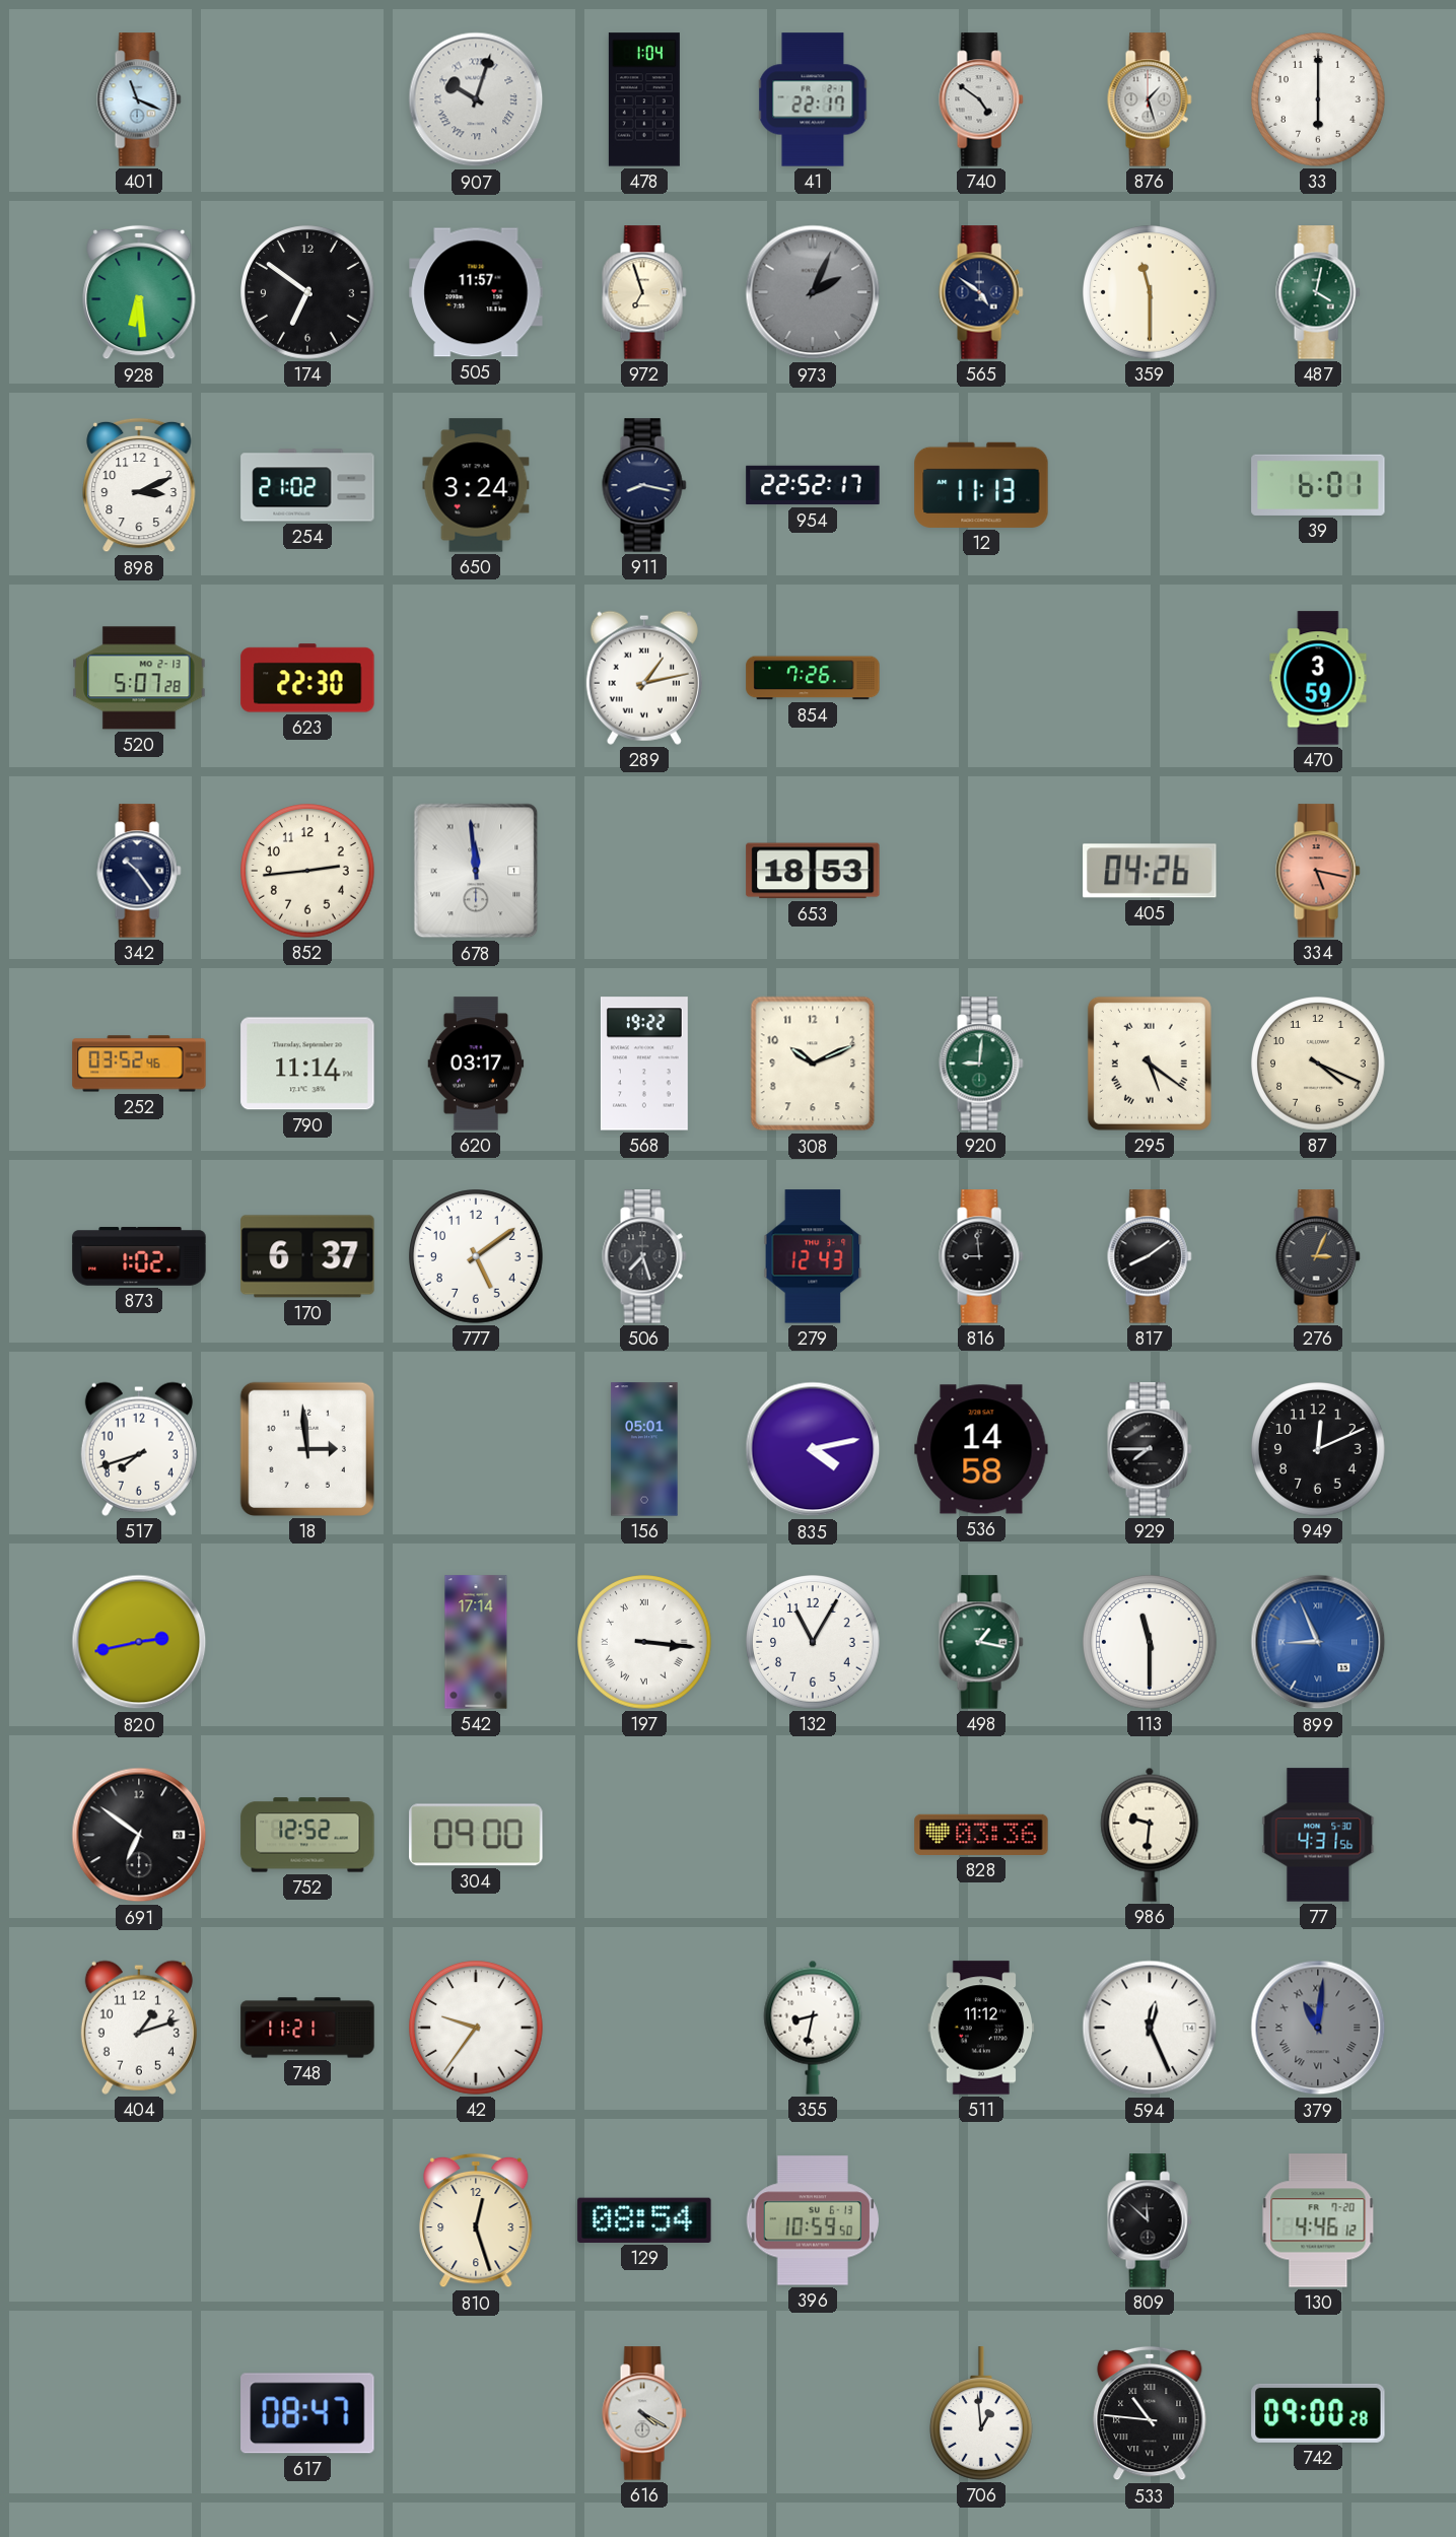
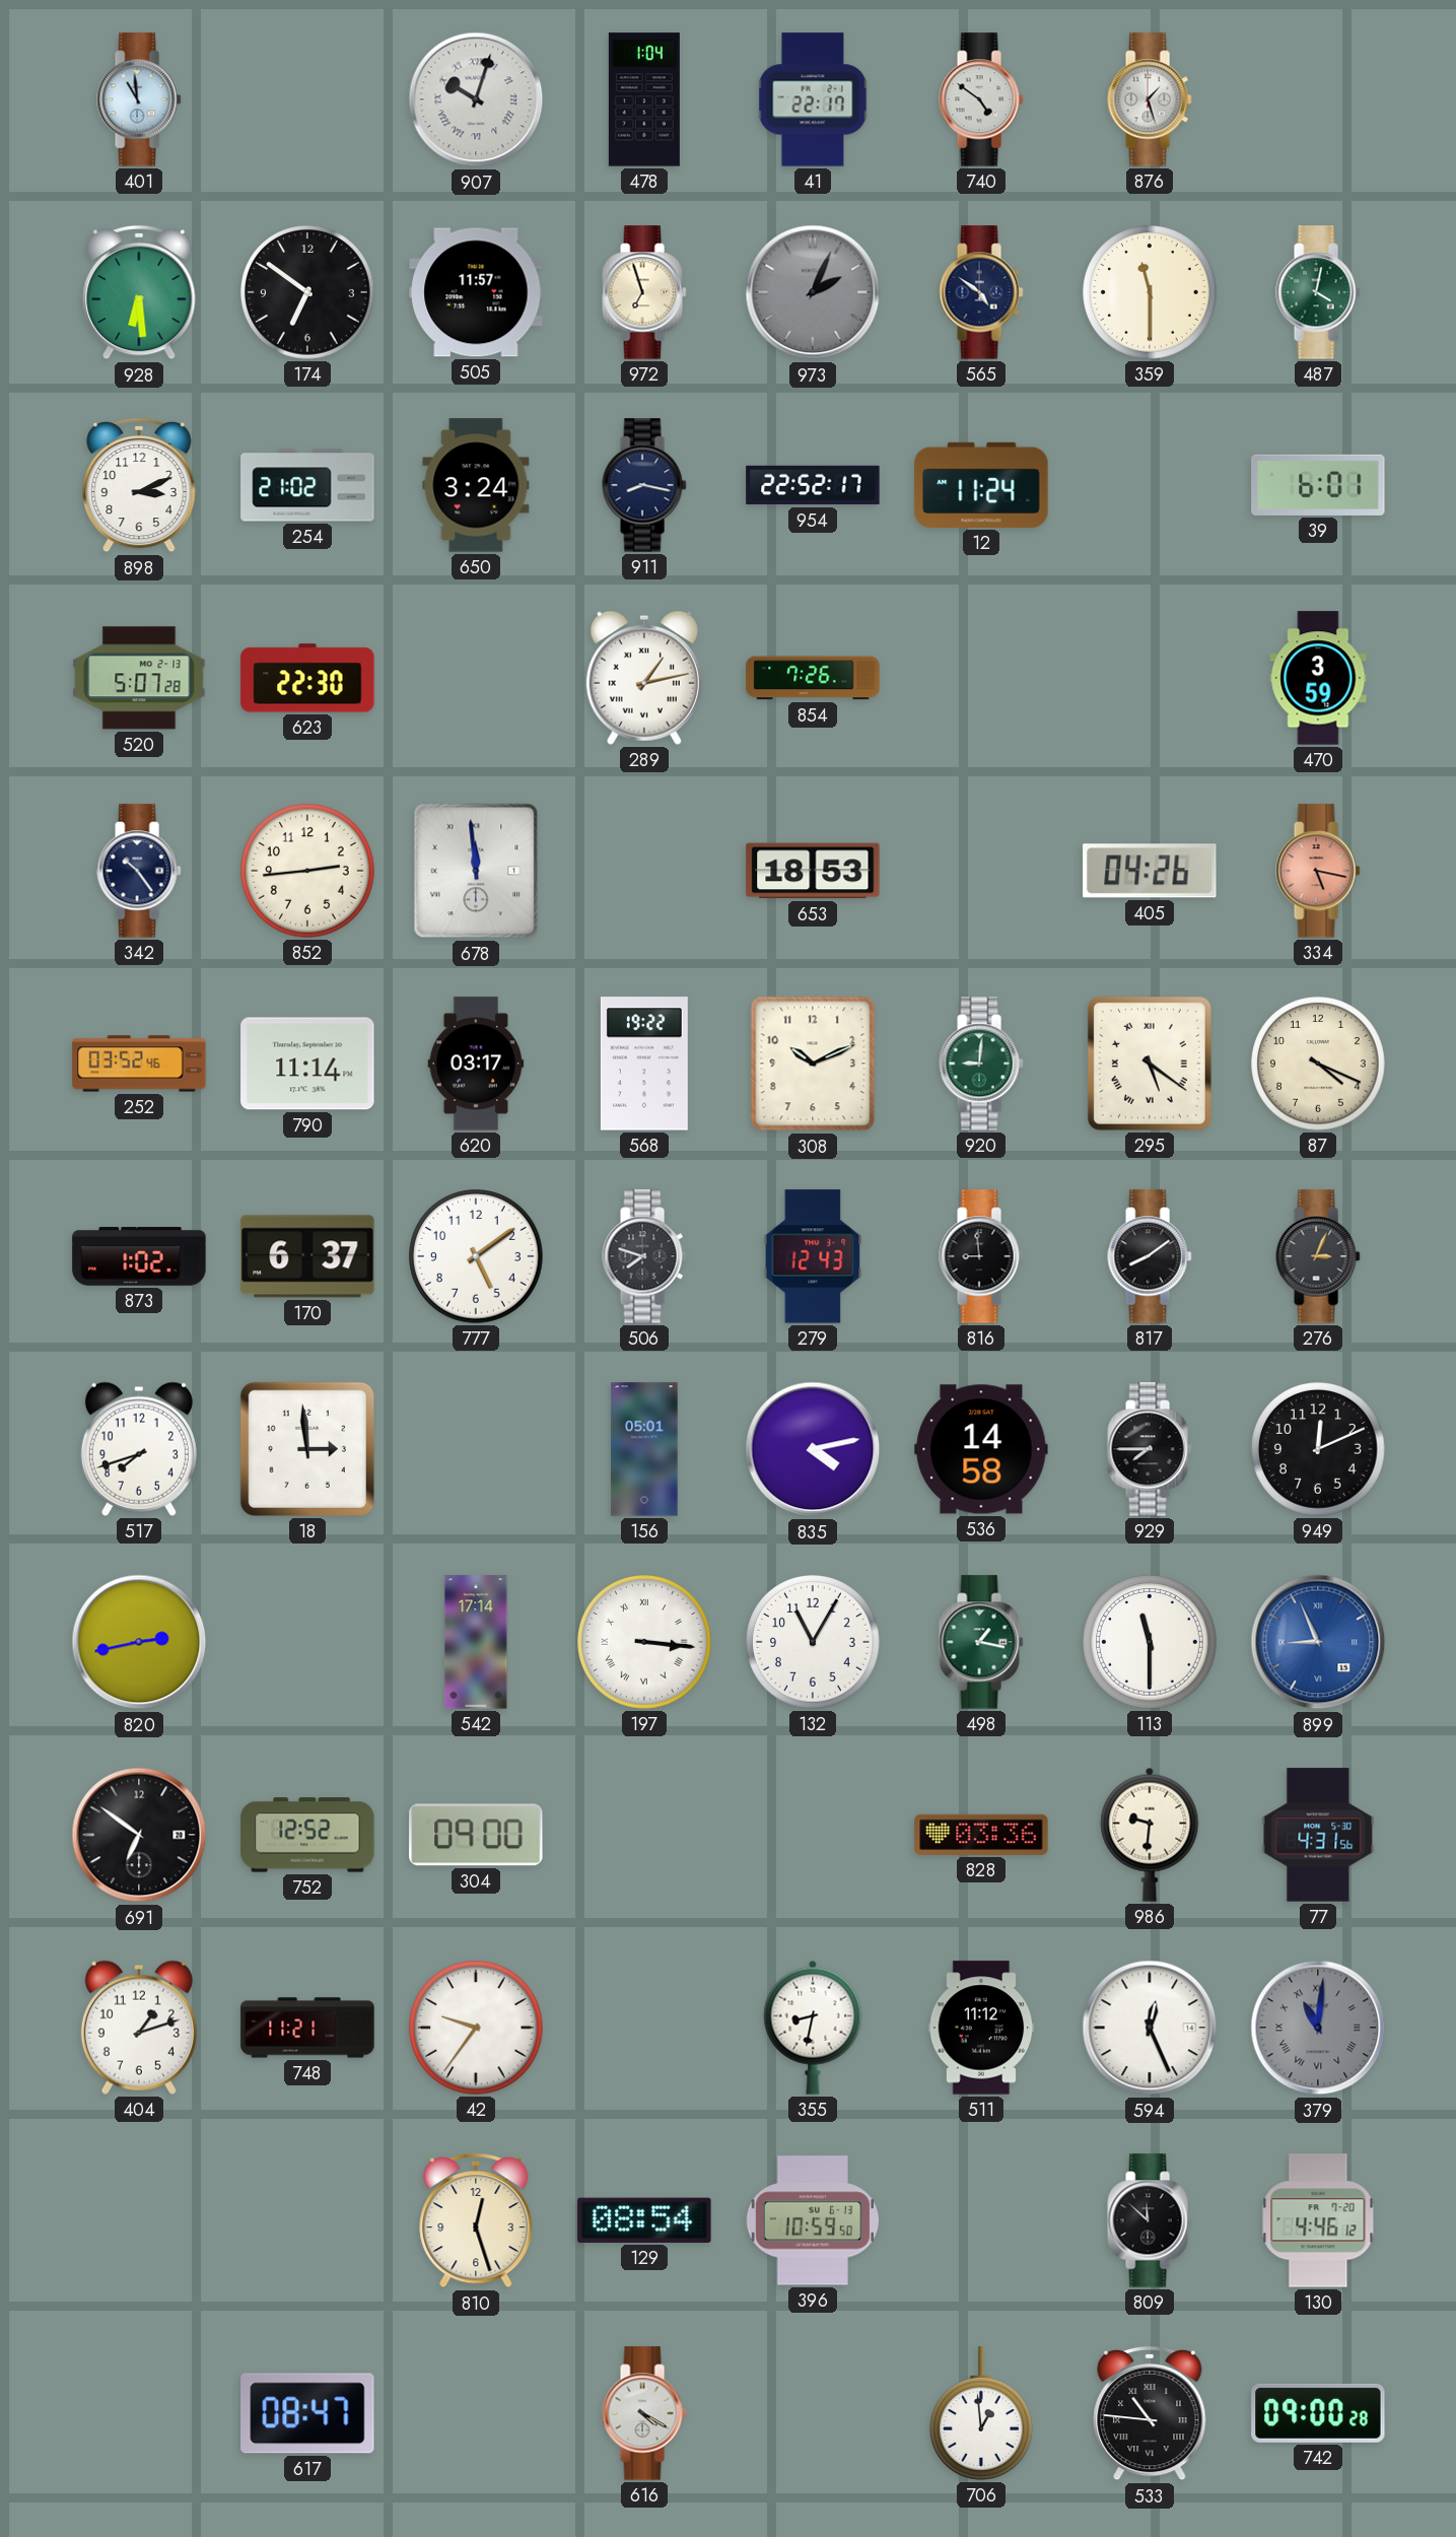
401: 11:19 -> 10:59
33: 6:00 -> none
12: 11:13 -> 11:24
506: 7:27 -> 7:48
